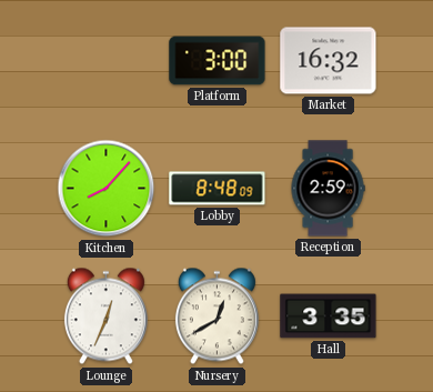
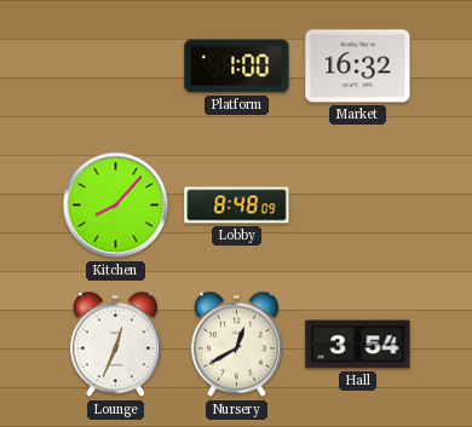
Platform: 3:00 -> 1:00
Reception: 2:59 -> none
Hall: 3:35 -> 3:54
